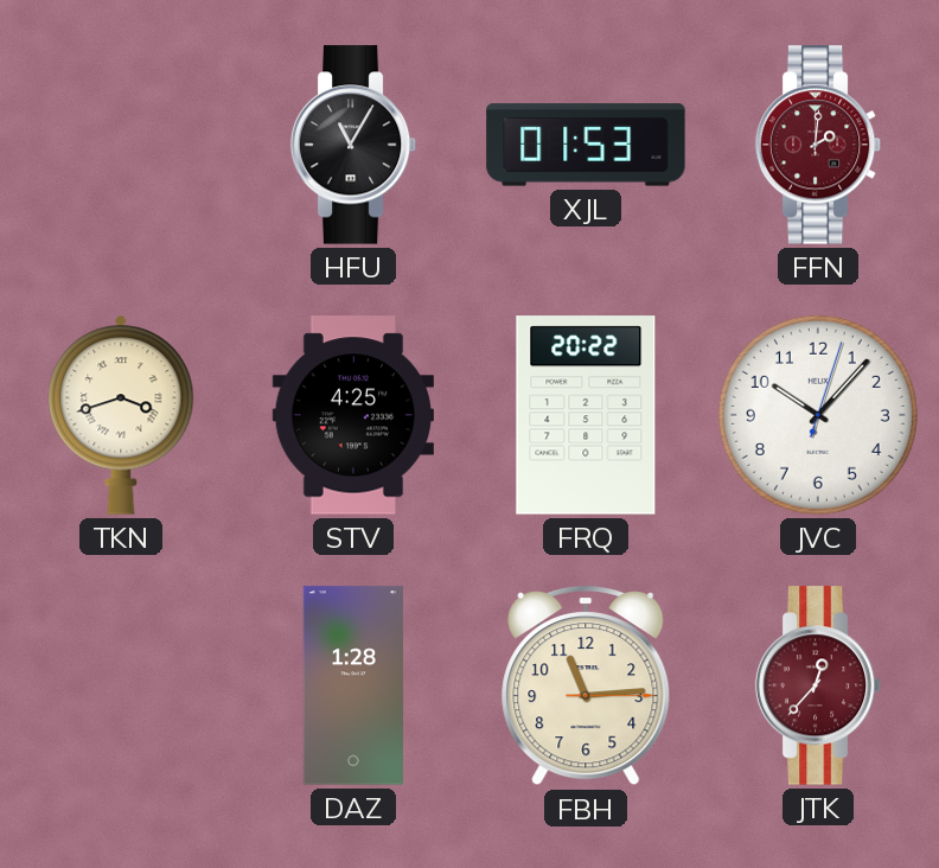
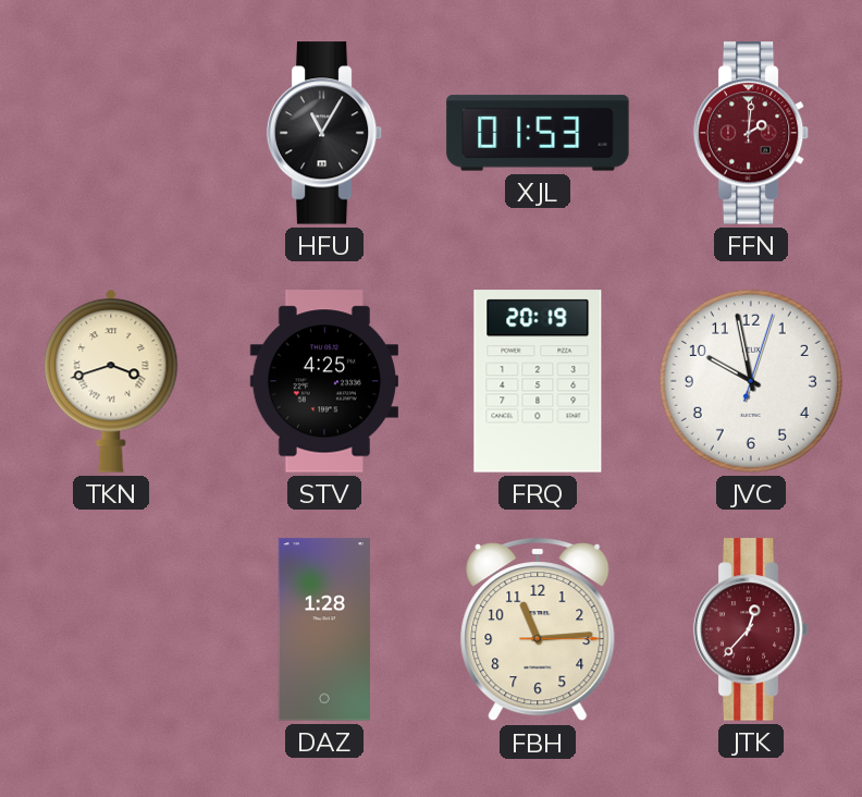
FRQ: 20:22 -> 20:19
JVC: 10:07 -> 9:58
